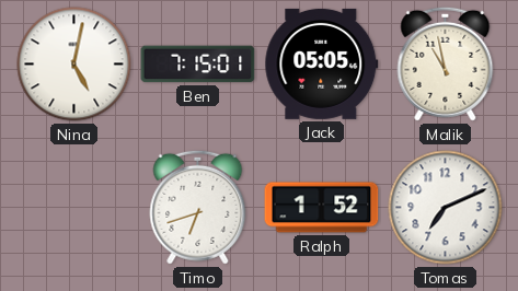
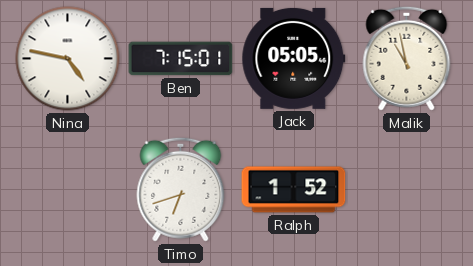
Nina: 5:02 -> 4:47
Tomas: 7:11 -> none
